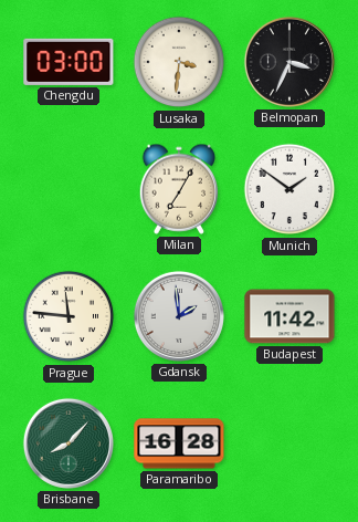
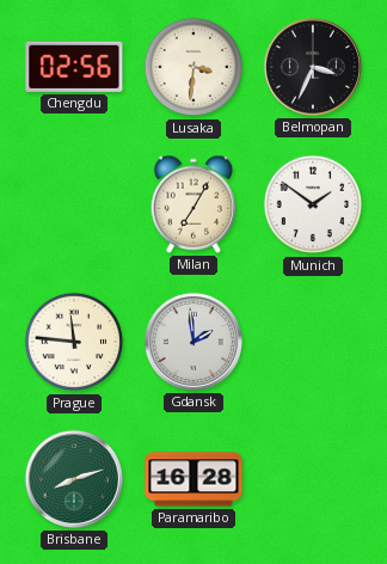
Chengdu: 03:00 -> 02:56
Budapest: 11:42 -> none
Brisbane: 8:07 -> 8:12
